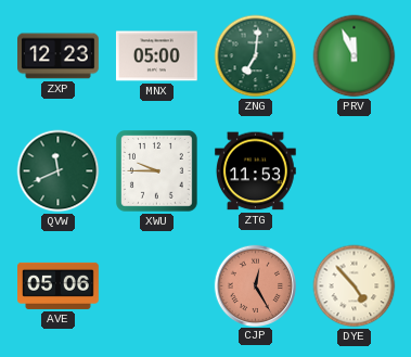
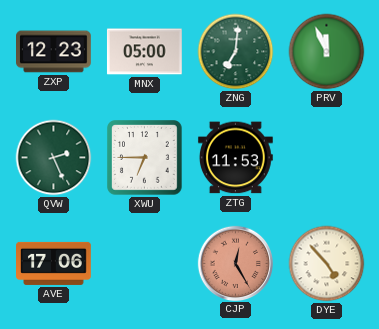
QVW: 11:41 -> 2:26
XWU: 9:45 -> 6:45
AVE: 05:06 -> 17:06
